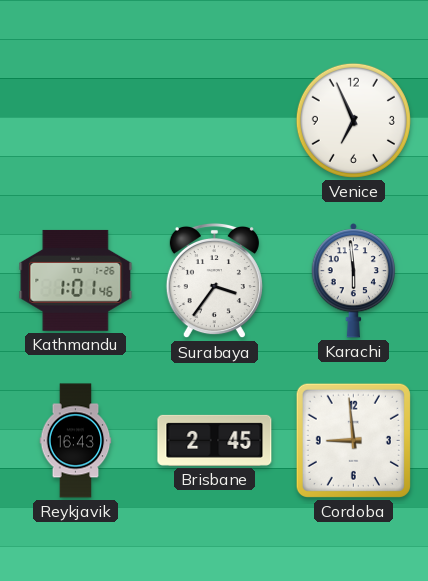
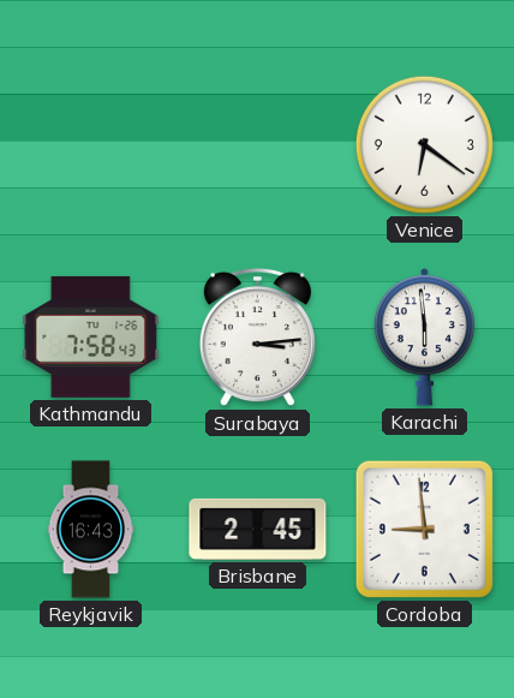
Venice: 6:56 -> 6:21
Kathmandu: 1:01 -> 7:58
Surabaya: 3:36 -> 3:14
